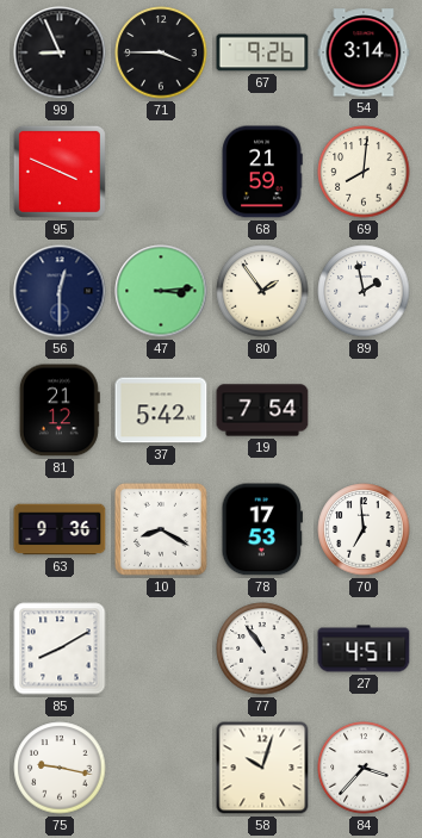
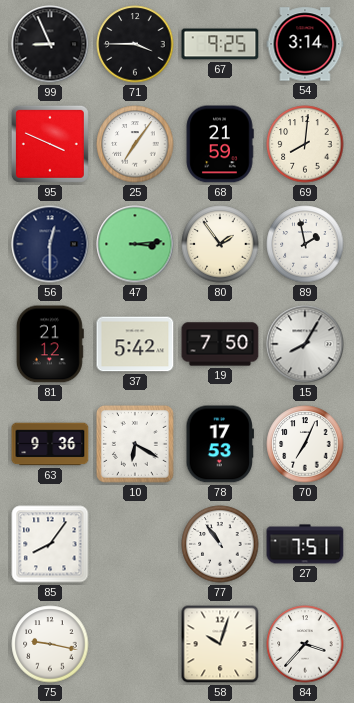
67: 9:26 -> 9:25
25: none -> 7:06
19: 7:54 -> 7:50
15: none -> 8:05
10: 8:20 -> 6:20
70: 6:59 -> 7:04
85: 8:10 -> 8:06
27: 4:51 -> 7:51
